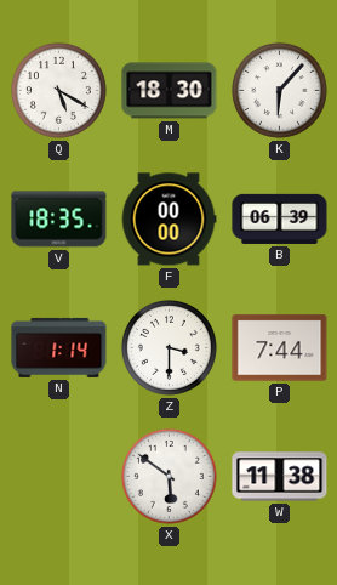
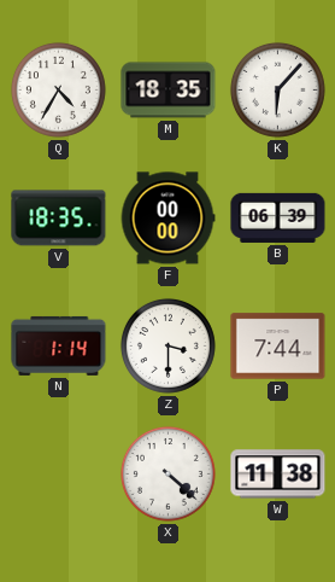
Q: 5:20 -> 4:35
M: 18:30 -> 18:35
X: 5:51 -> 4:22
